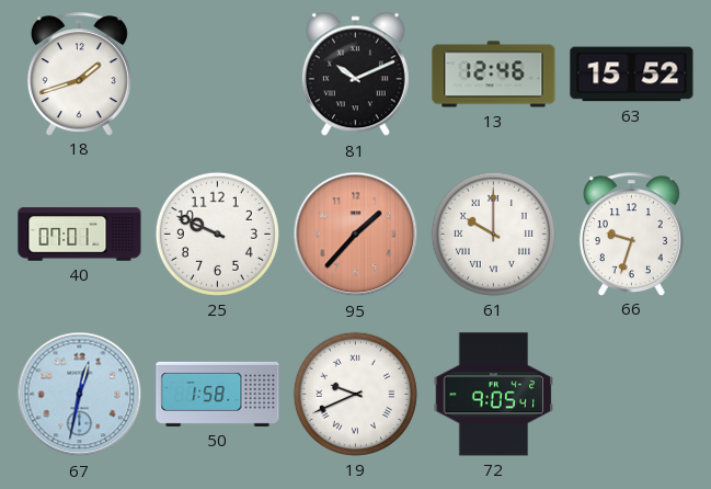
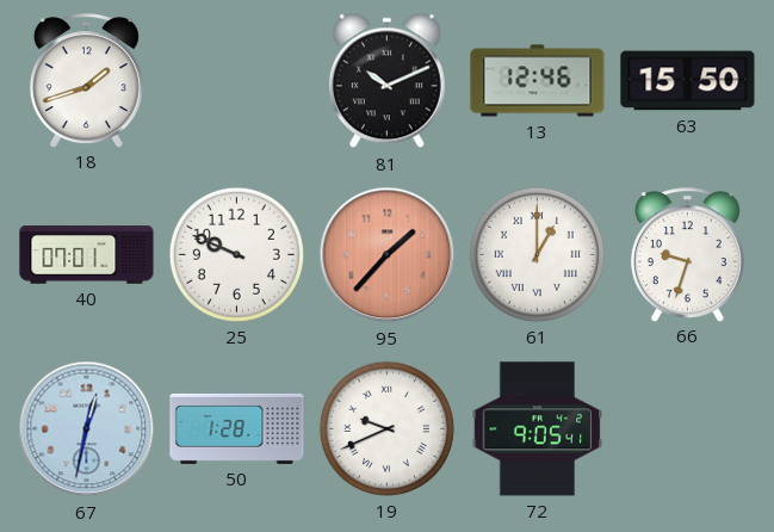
63: 15:52 -> 15:50
61: 10:00 -> 1:00
50: 1:58 -> 1:28
